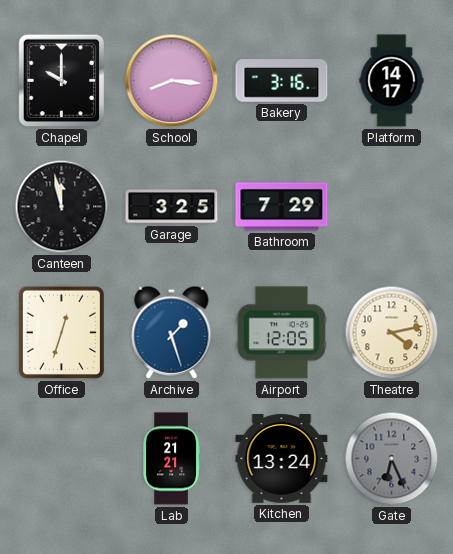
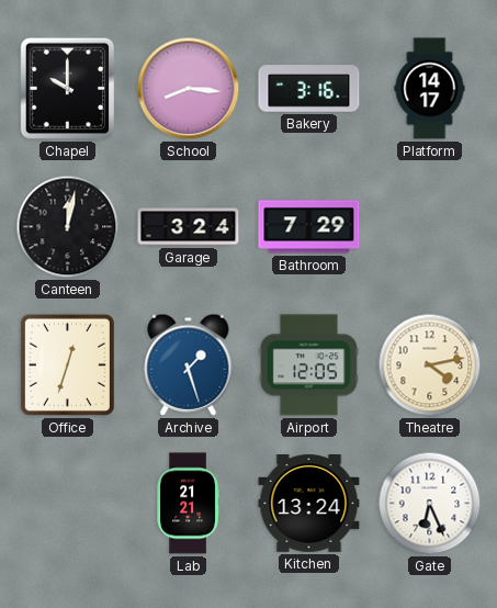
Canteen: 11:58 -> 12:02
Garage: 3:25 -> 3:24
Gate dial: grey -> white
